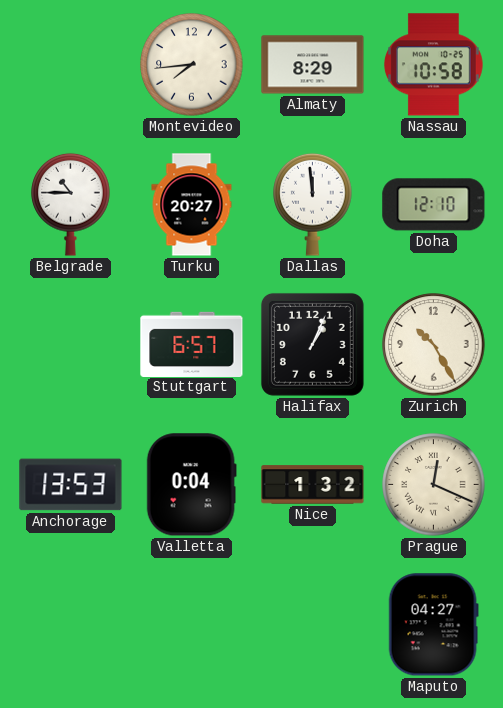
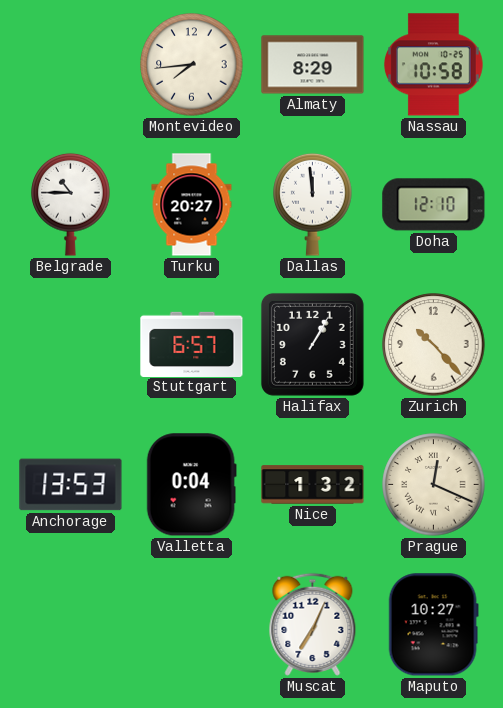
Halifax: 1:04 -> 1:05
Zurich: 10:25 -> 10:23
Muscat: none -> 7:04
Maputo: 04:27 -> 10:27
